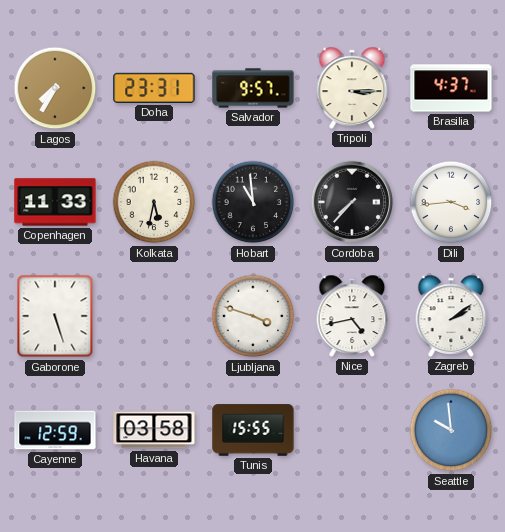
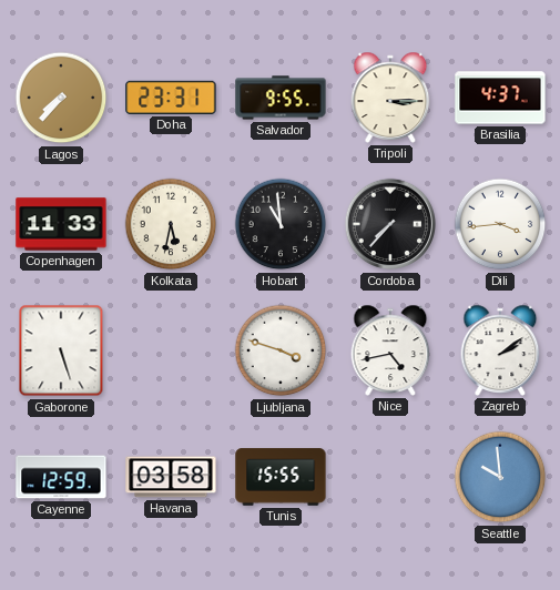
Lagos: 7:35 -> 7:37
Salvador: 9:57 -> 9:55
